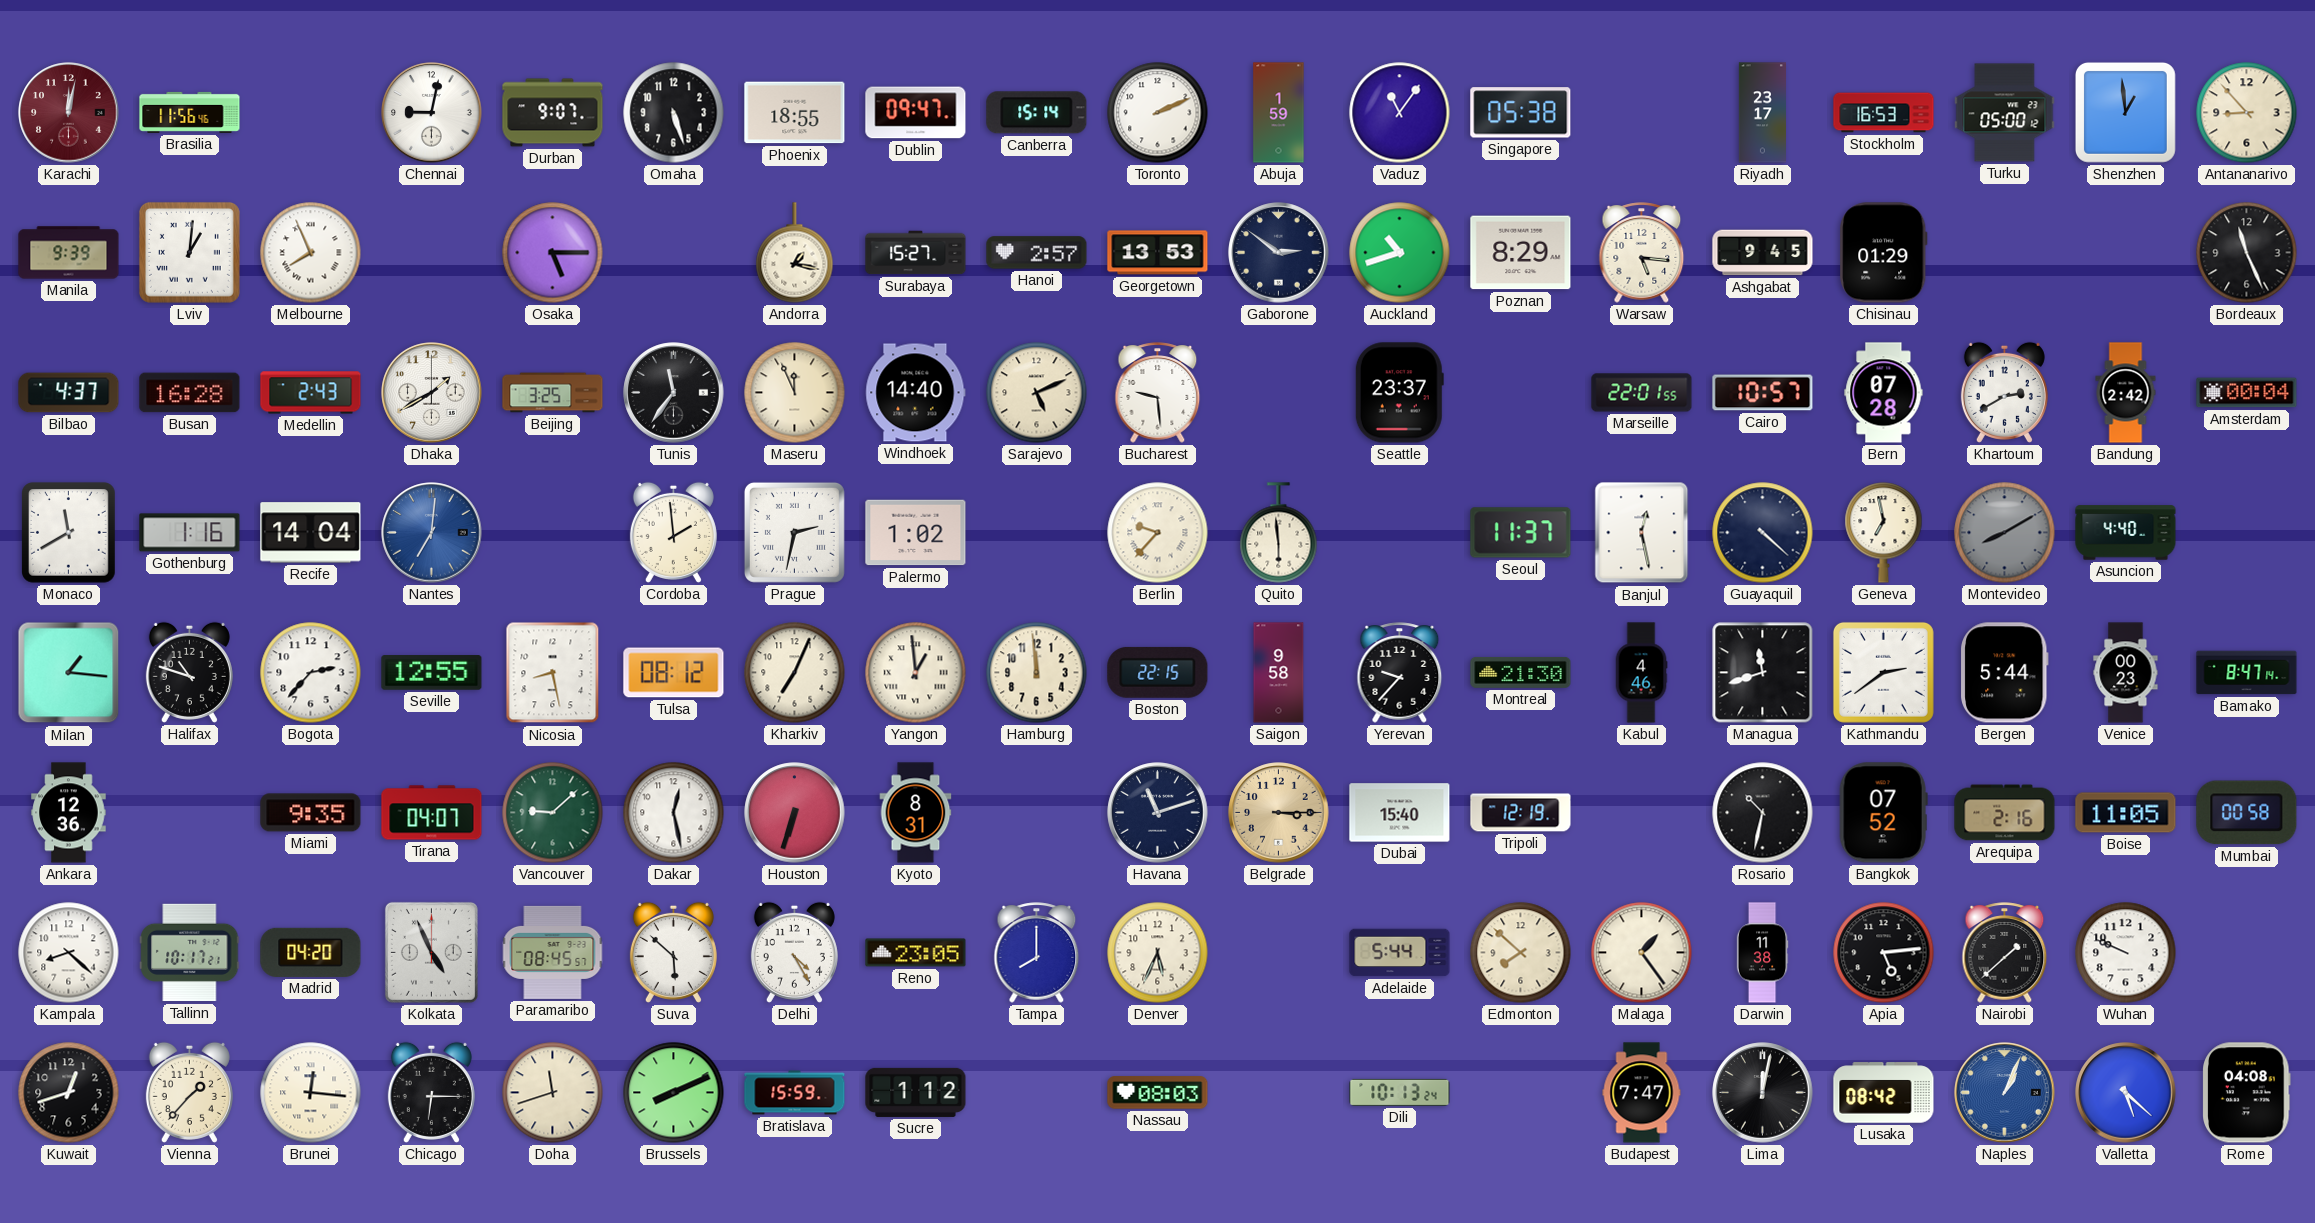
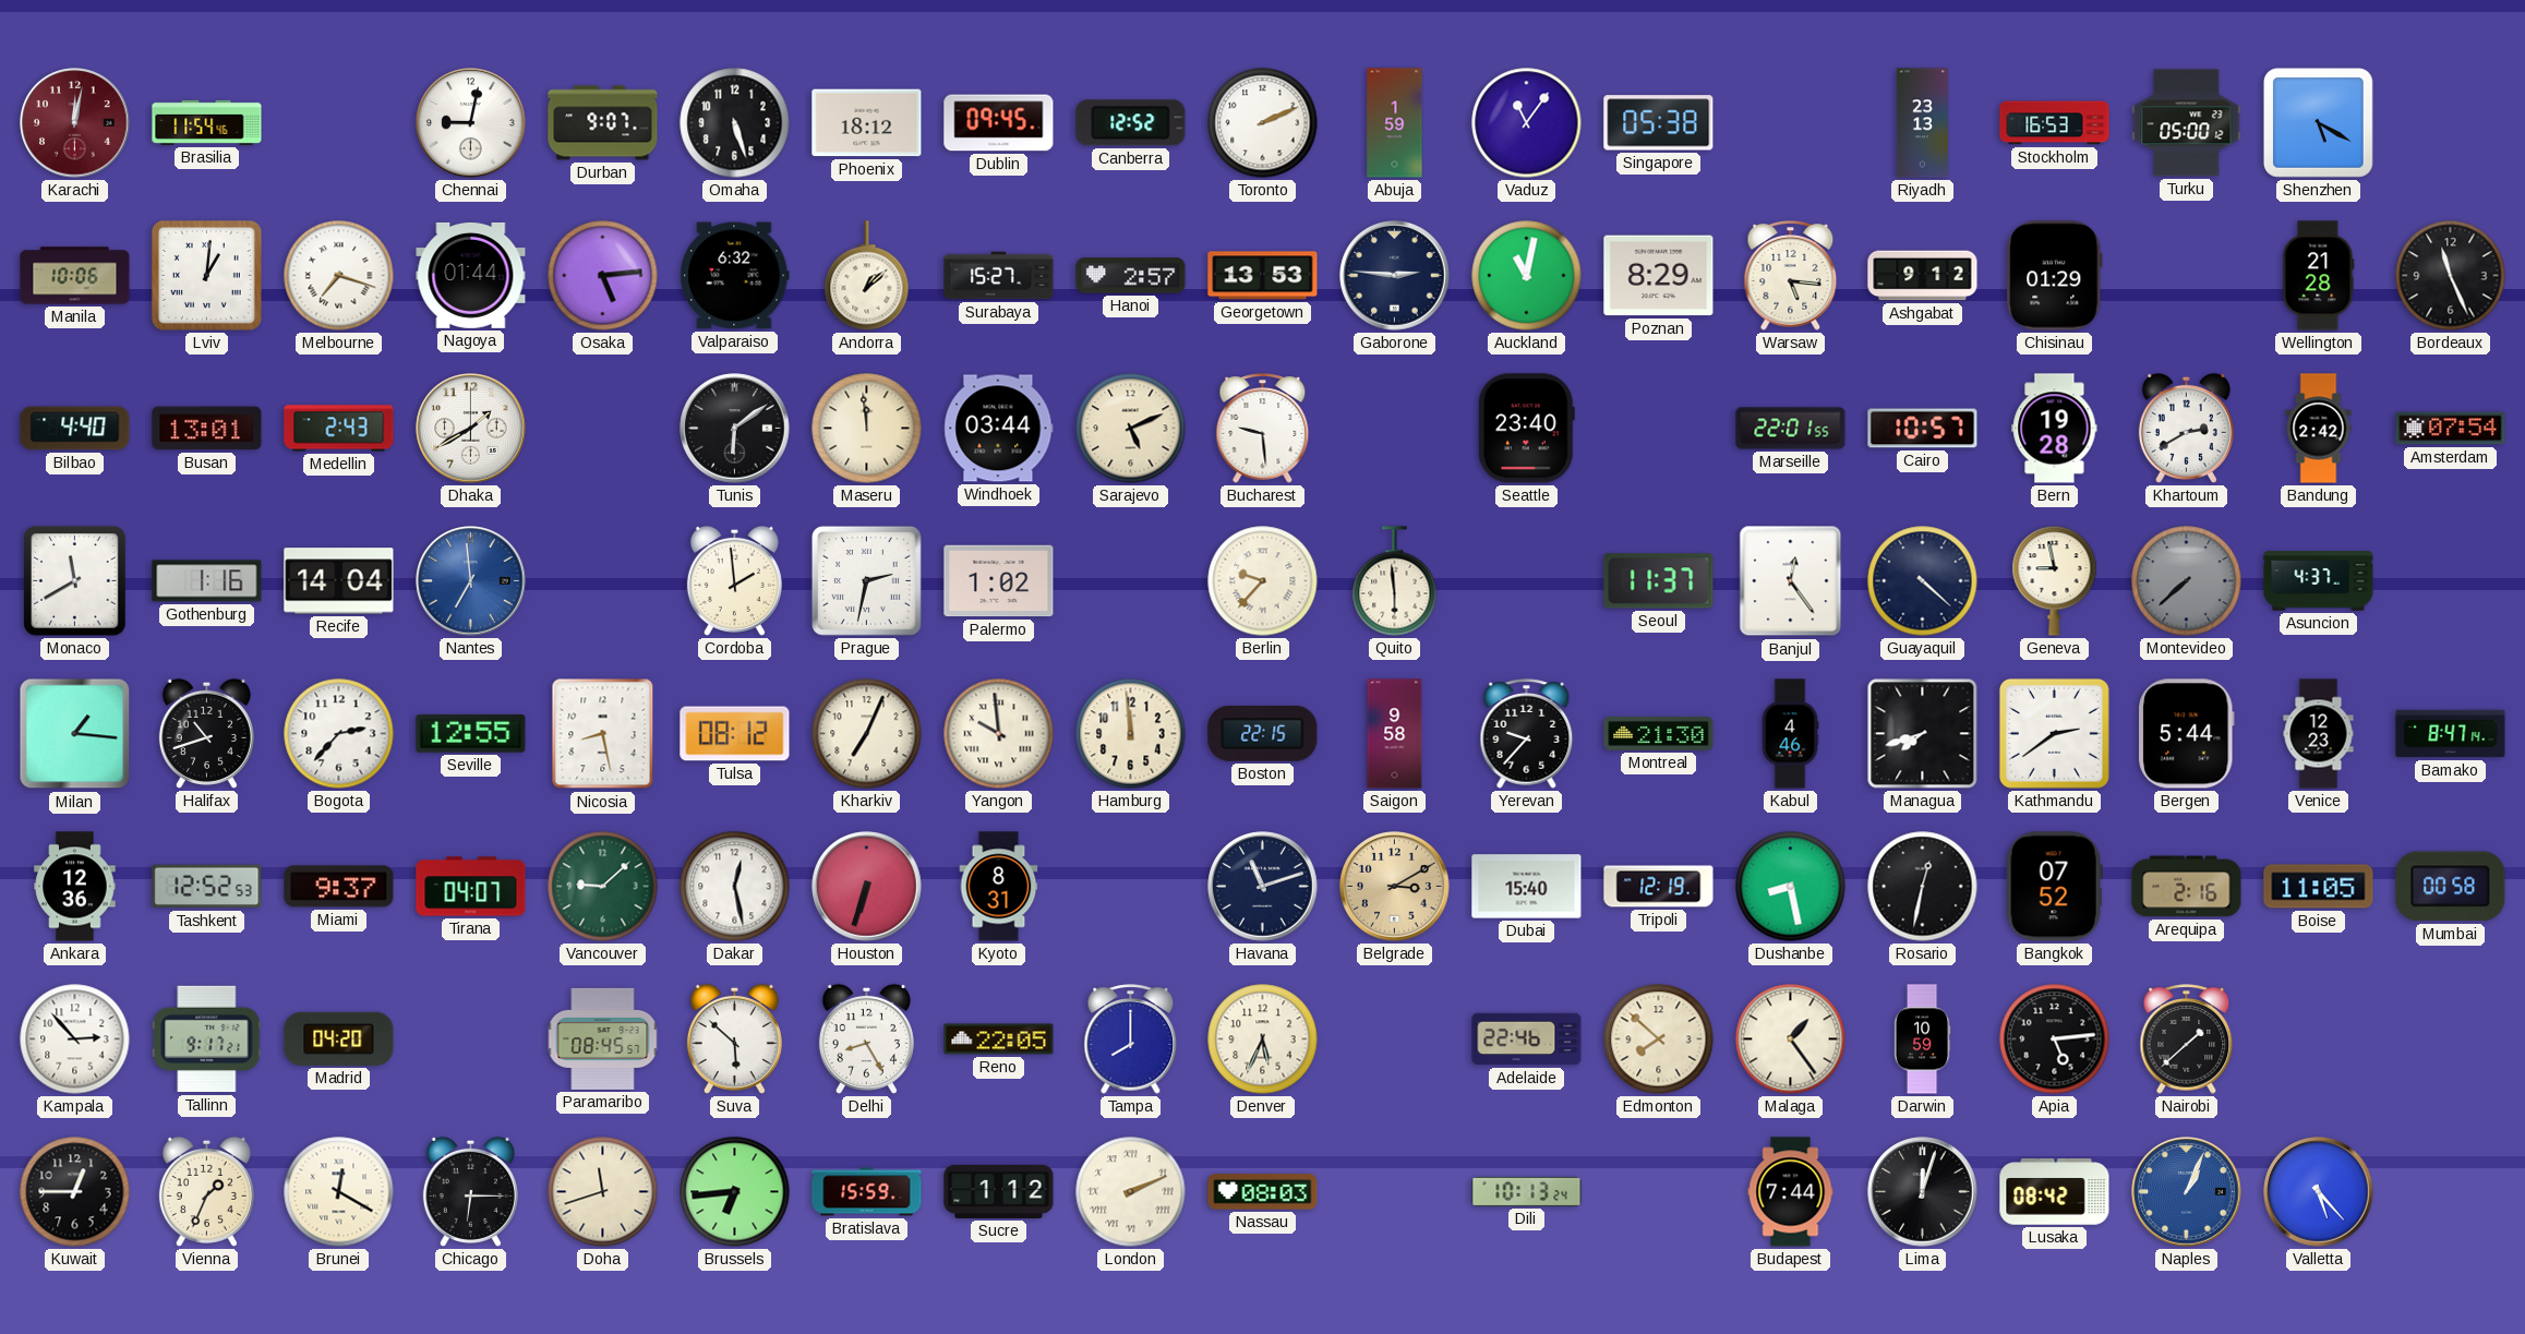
Brasilia: 11:56 -> 11:54
Phoenix: 18:55 -> 18:12
Dublin: 09:47 -> 09:45
Canberra: 15:14 -> 12:52
Riyadh: 23:17 -> 23:13
Shenzhen: 12:59 -> 5:20
Antananarivo: 8:53 -> none
Manila: 9:39 -> 10:06
Melbourne: 7:56 -> 7:18
Nagoya: none -> 01:44
Osaka: 5:15 -> 5:14
Valparaiso: none -> 6:32
Andorra: 1:17 -> 1:08
Gaborone: 2:51 -> 2:46
Auckland: 10:42 -> 11:02
Ashgabat: 9:45 -> 9:12
Wellington: none -> 21:28
Bilbao: 4:37 -> 4:40
Busan: 16:28 -> 13:01
Beijing: 3:25 -> none
Tunis: 11:36 -> 6:09
Maseru: 11:56 -> 11:59
Windhoek: 14:40 -> 03:44
Seattle: 23:37 -> 23:40
Bern: 07:28 -> 19:28
Amsterdam: 00:04 -> 07:54
Nantes: 7:01 -> 6:59
Banjul: 12:28 -> 12:24
Geneva: 6:58 -> 8:58
Montevideo: 8:10 -> 7:38
Asuncion: 4:40 -> 4:37
Halifax: 10:48 -> 10:42
Yangon: 12:59 -> 9:59
Managua: 11:42 -> 7:42
Venice: 00:23 -> 12:23
Tashkent: none -> 12:52
Miami: 9:35 -> 9:37
Belgrade: 3:15 -> 3:10
Dushanbe: none -> 8:28
Rosario: 10:32 -> 12:32
Kampala: 8:22 -> 2:53
Tallinn: 10:17 -> 9:17
Kolkata: 4:56 -> none
Delhi: 4:25 -> 8:25
Reno: 23:05 -> 22:05
Adelaide: 5:44 -> 22:46
Darwin: 11:38 -> 10:59
Wuhan: 9:49 -> none
Kuwait: 12:42 -> 12:45
Vienna: 1:37 -> 1:34
Brunei: 12:16 -> 12:20
Brussels: 8:11 -> 6:44
London: none -> 2:11
Budapest: 7:47 -> 7:44
Lima: 12:02 -> 12:03
Valletta: 5:22 -> 5:23
Rome: 04:08 -> none
